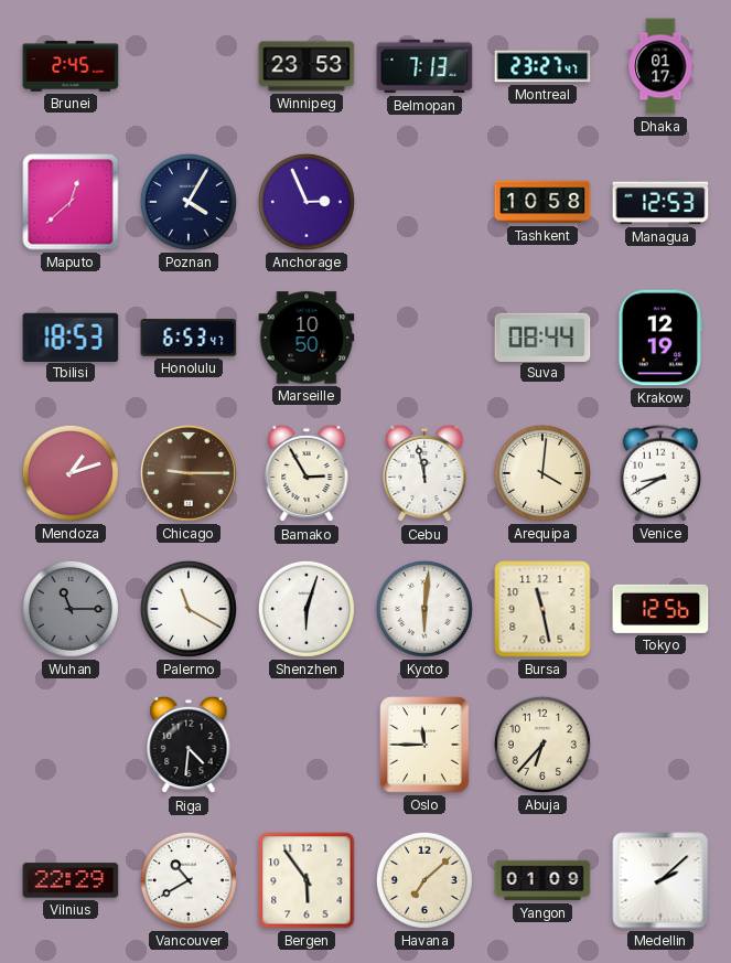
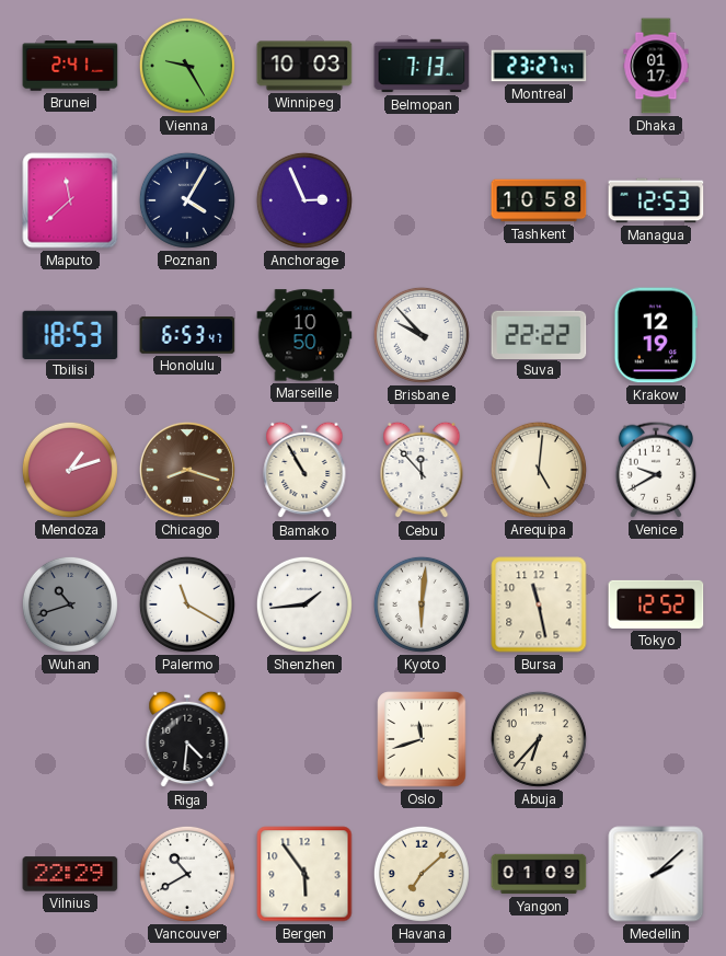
Brunei: 2:45 -> 2:41
Vienna: none -> 9:25
Winnipeg: 23:53 -> 10:03
Maputo: 12:38 -> 11:38
Brisbane: none -> 9:53
Suva: 08:44 -> 22:22
Chicago: 9:15 -> 8:18
Bamako: 2:55 -> 10:55
Cebu: 11:58 -> 11:53
Arequipa: 4:01 -> 5:01
Venice: 8:40 -> 9:40
Wuhan: 11:15 -> 10:42
Shenzhen: 6:03 -> 1:44
Tokyo: 12:56 -> 12:52
Oslo: 11:45 -> 11:42
